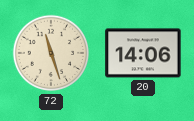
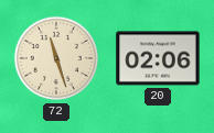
20: 14:06 -> 02:06
